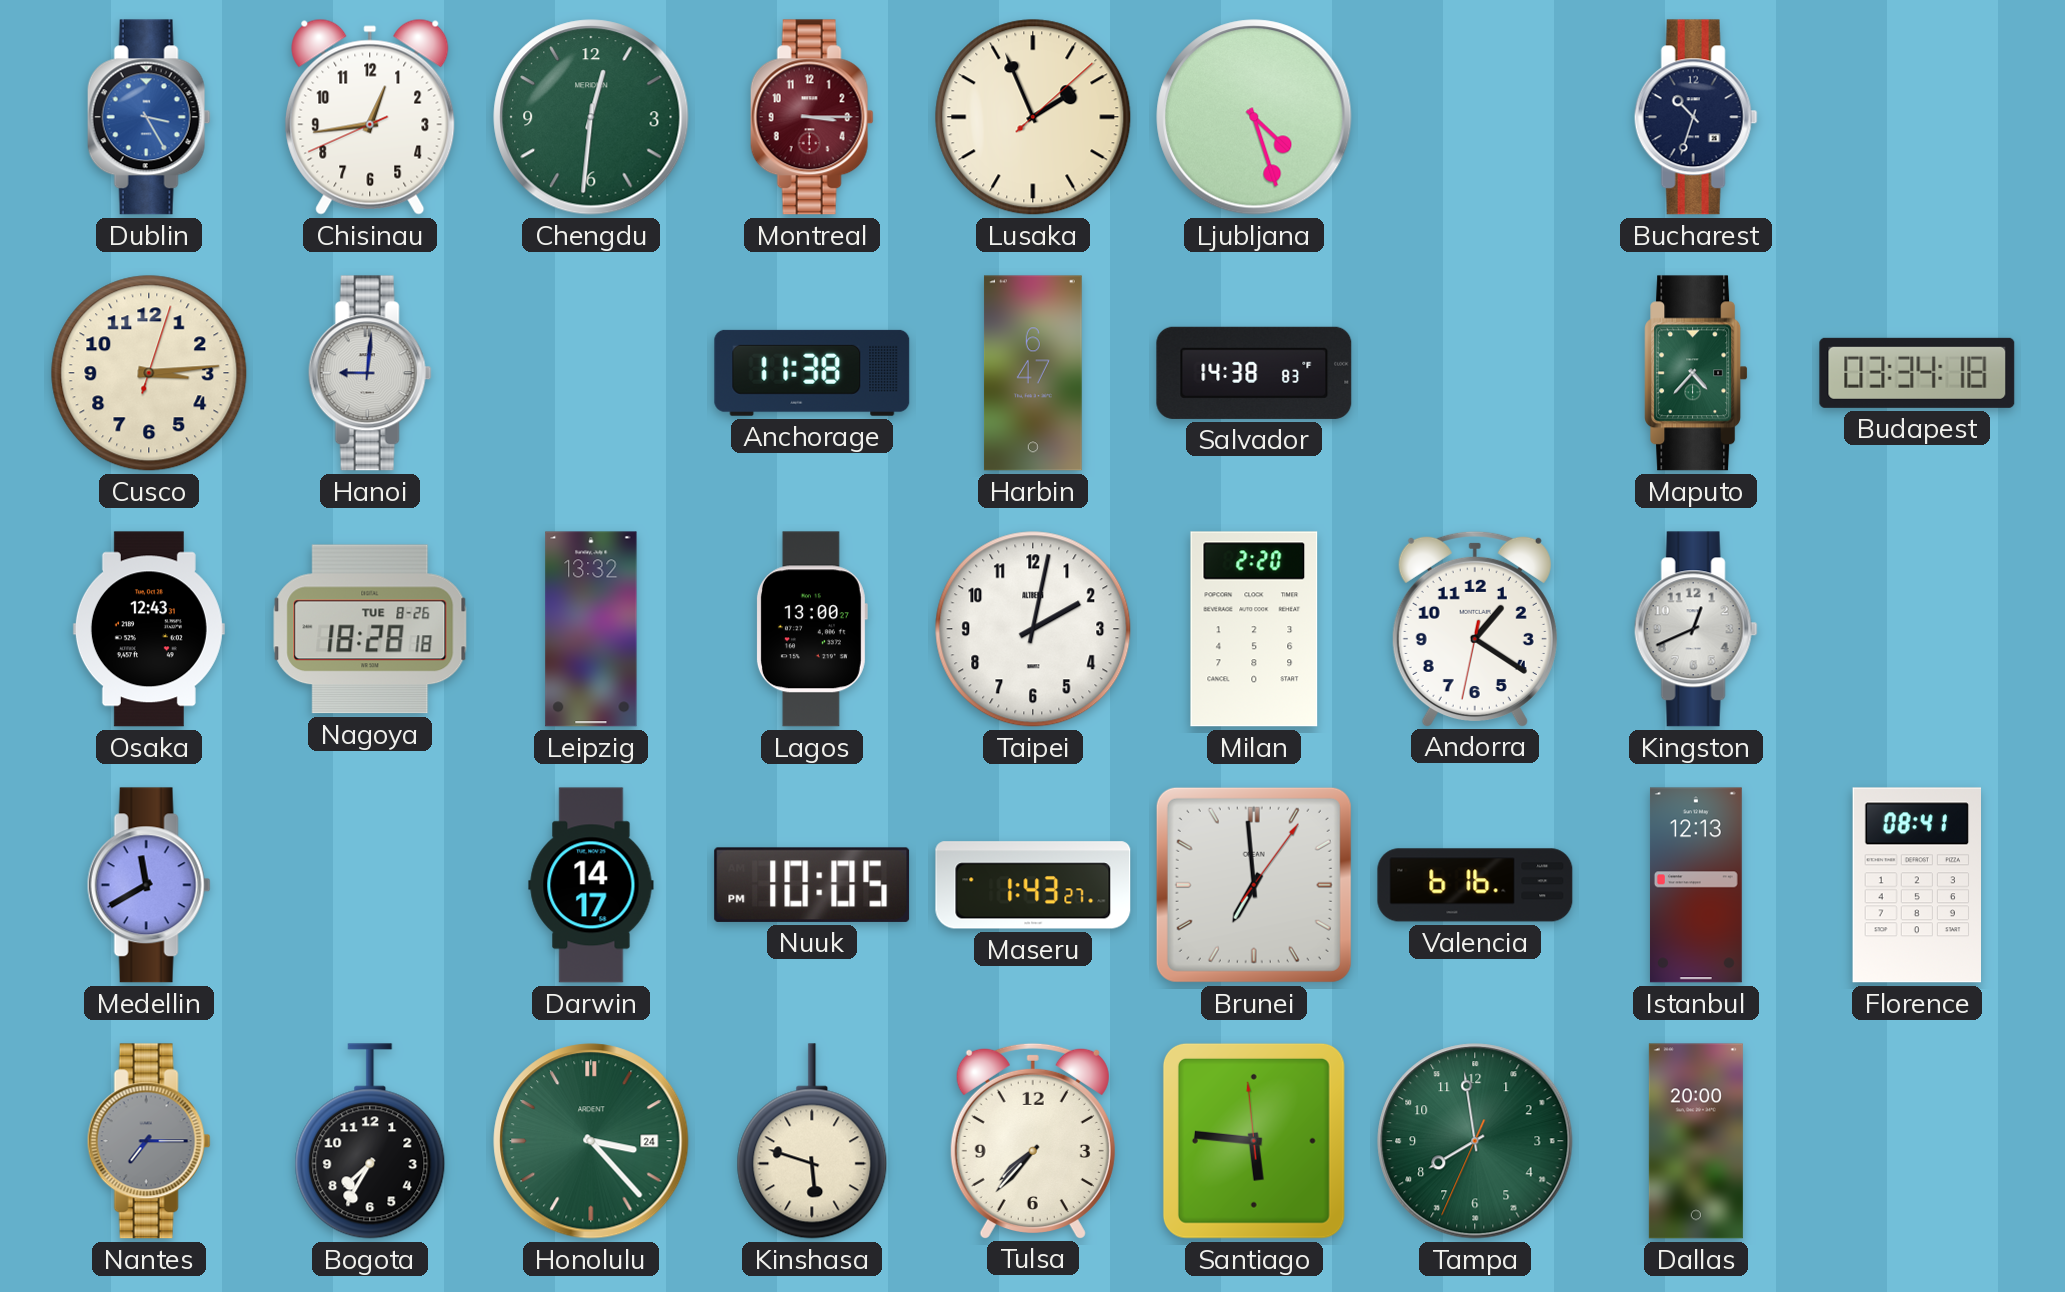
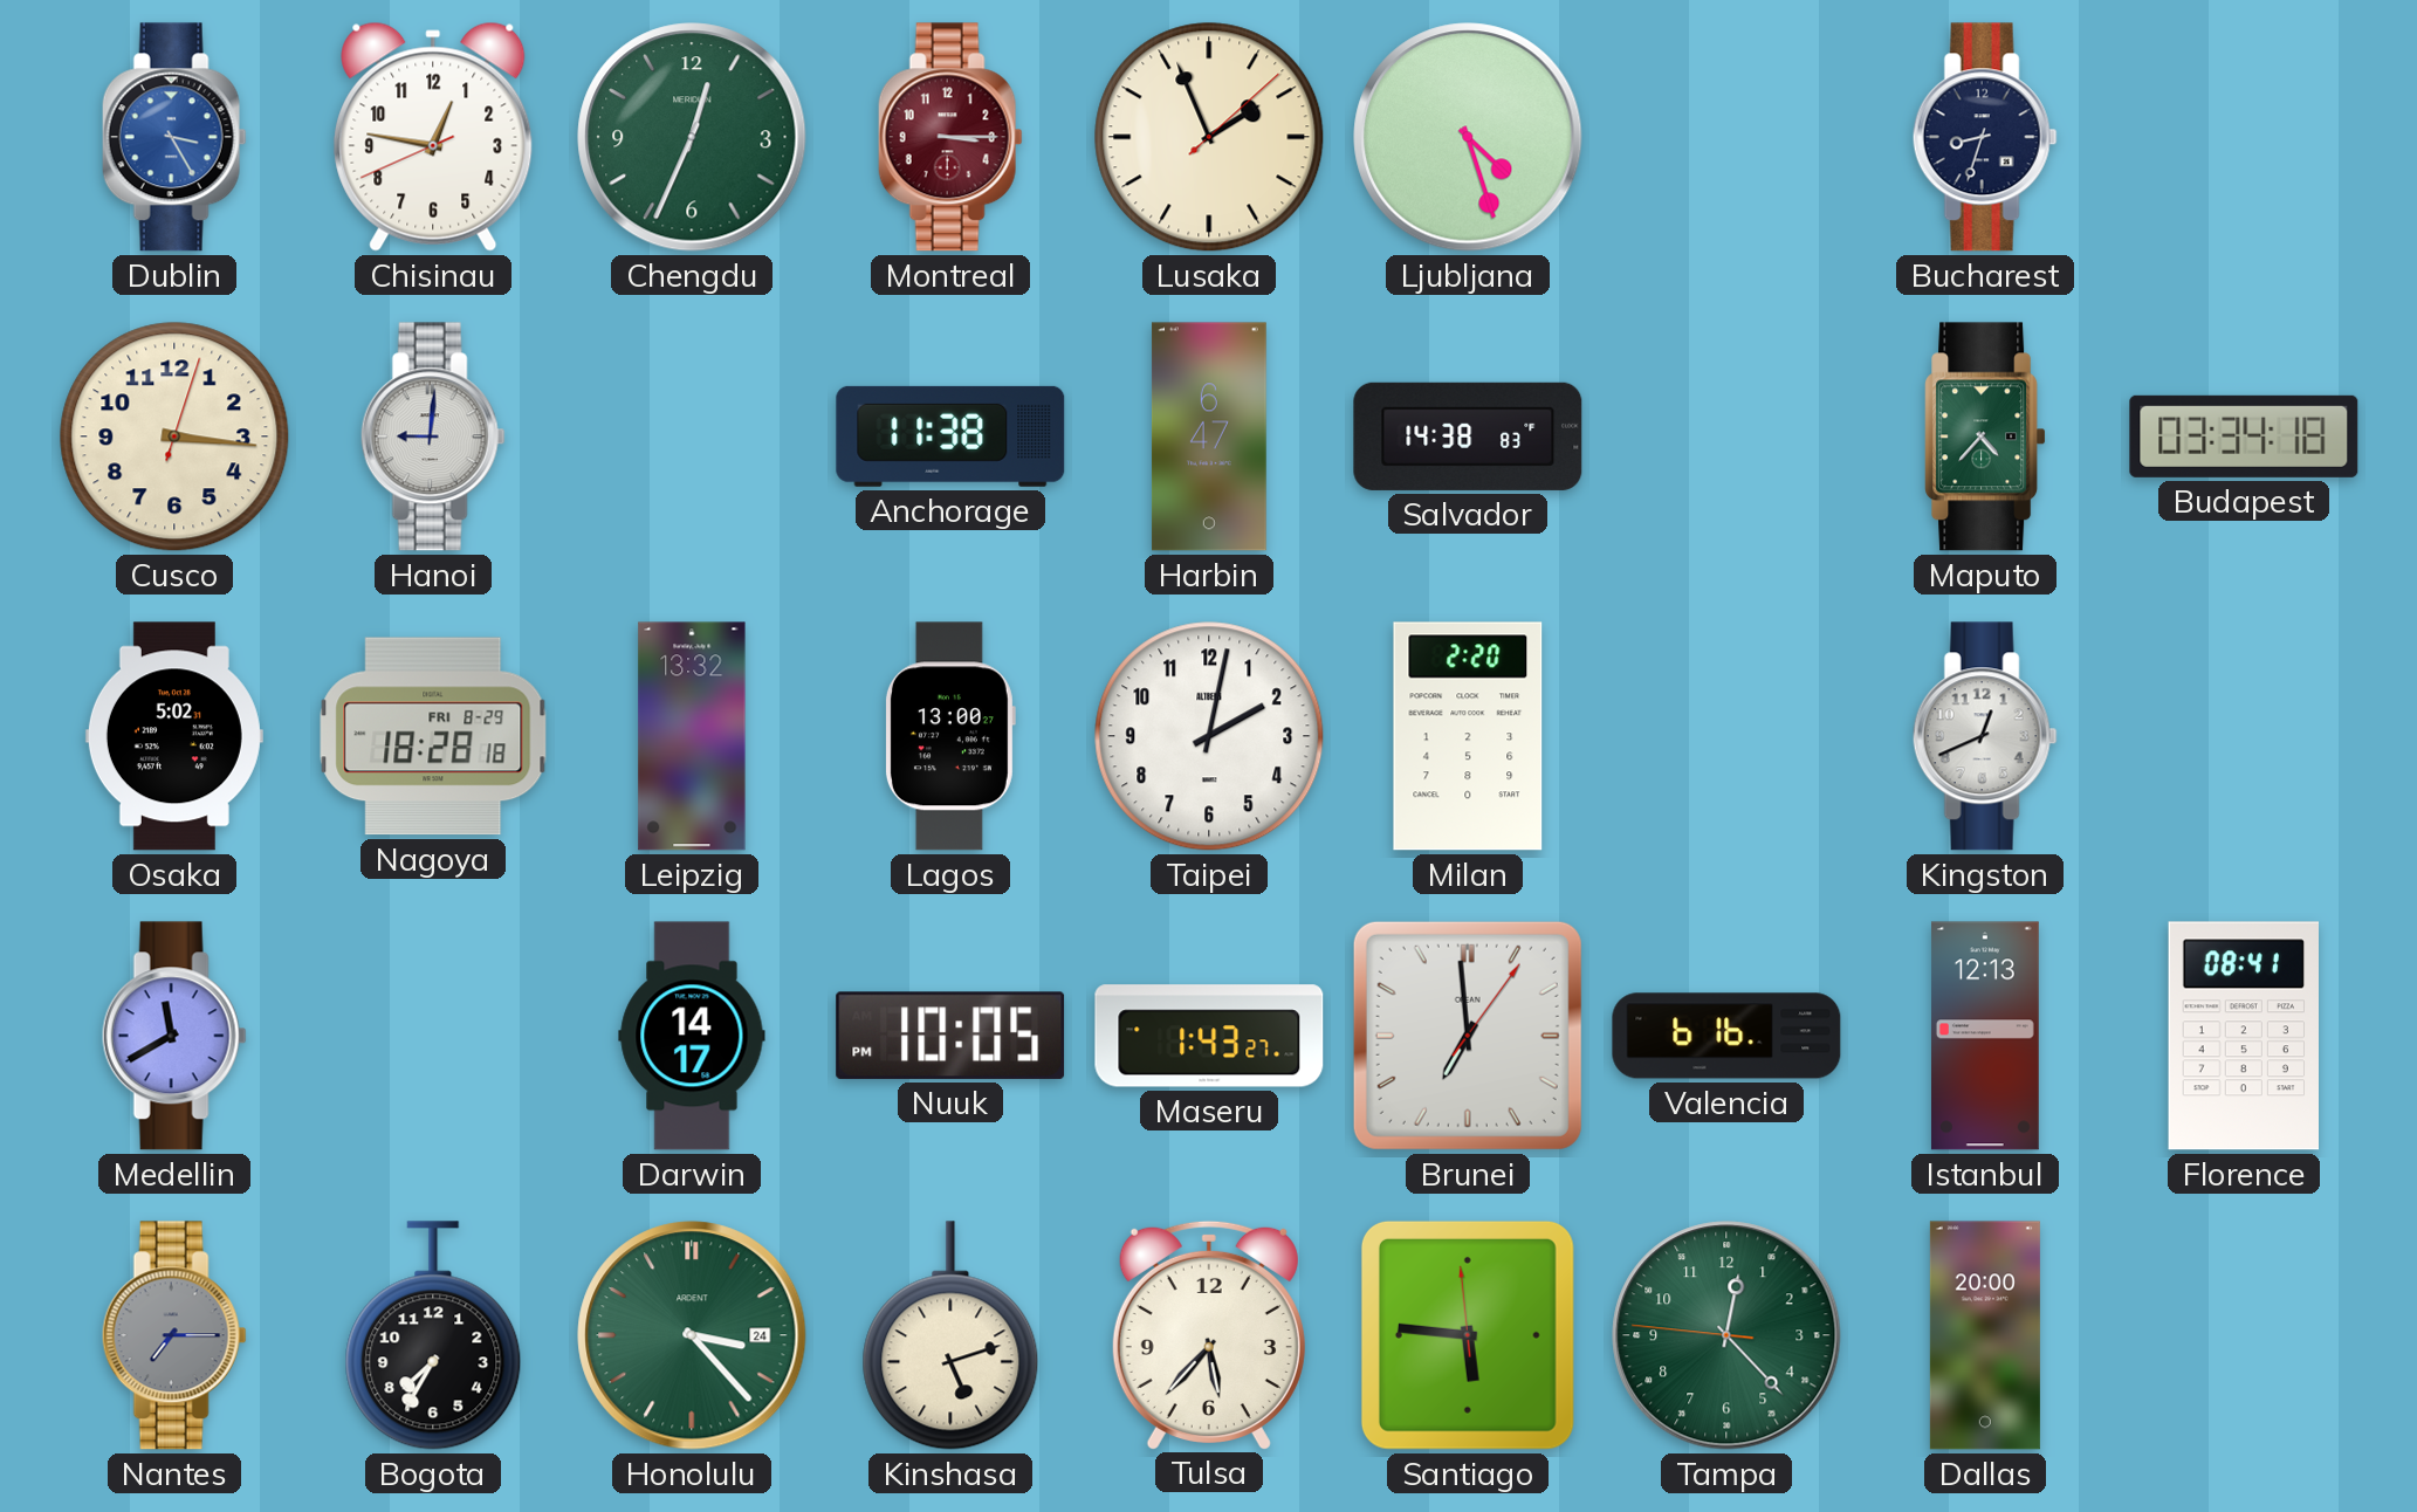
Chisinau: 12:43 -> 12:46
Chengdu: 12:31 -> 12:34
Bucharest: 10:33 -> 8:33
Cusco: 3:14 -> 3:16
Osaka: 12:43 -> 5:02
Nagoya date: TUE 8-26 -> FRI 8-29
Andorra: 1:20 -> none
Kinshasa: 5:48 -> 5:12
Tulsa: 7:37 -> 5:37
Tampa: 7:58 -> 12:22
